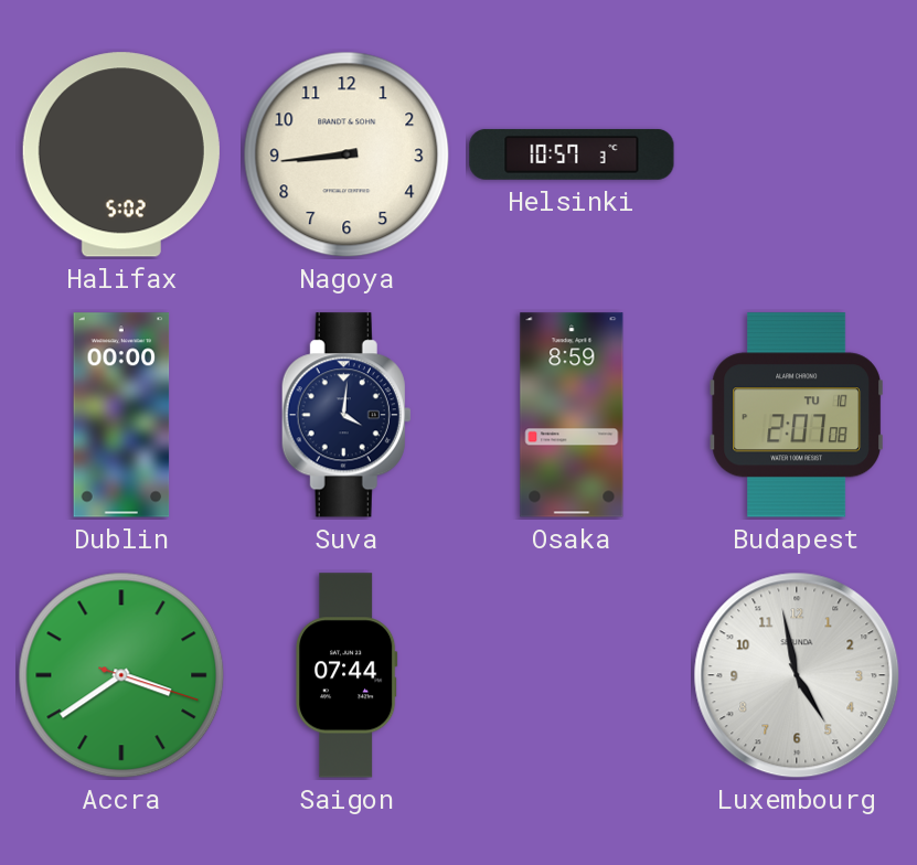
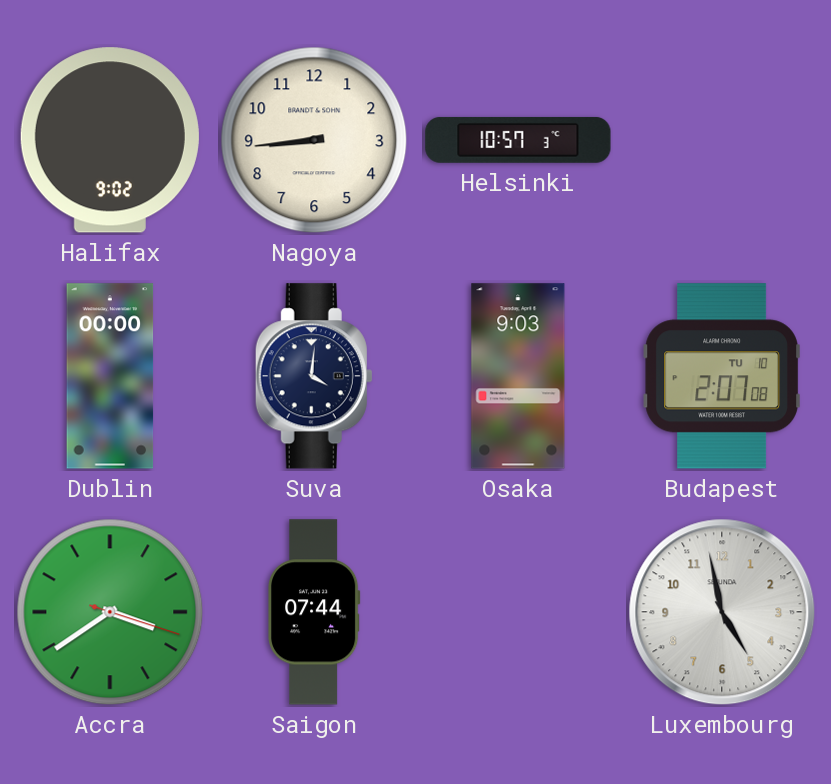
Halifax: 5:02 -> 9:02
Osaka: 8:59 -> 9:03
